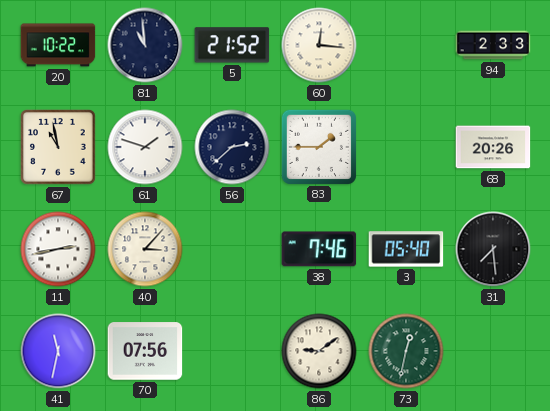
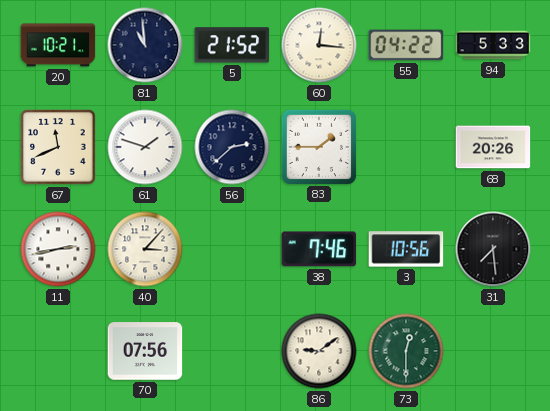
20: 10:22 -> 10:21
55: none -> 04:22
94: 2:33 -> 5:33
67: 10:58 -> 11:41
3: 05:40 -> 10:56
41: 11:32 -> none
73: 12:32 -> 12:30
